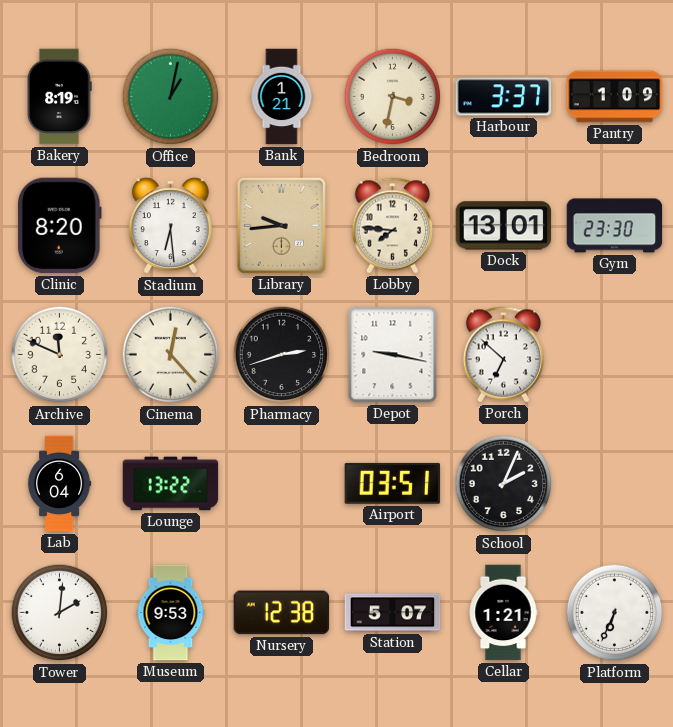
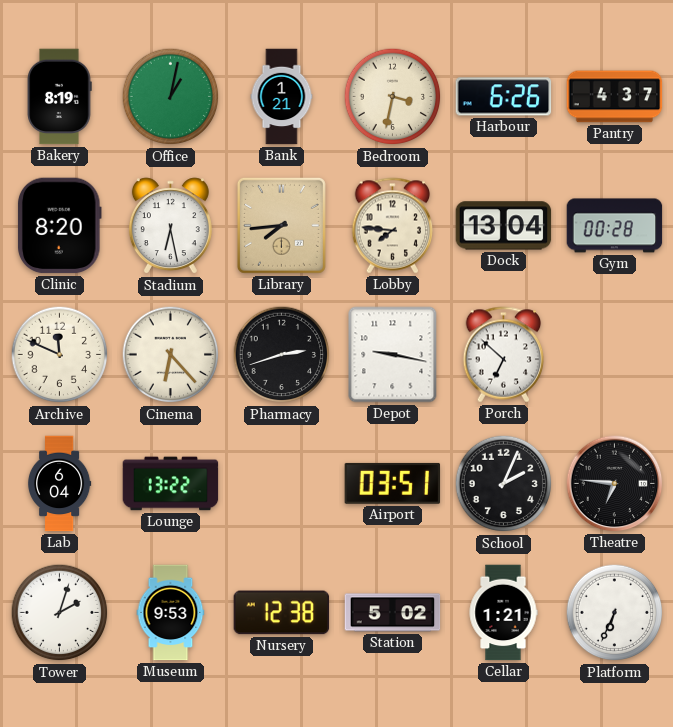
Harbour: 3:37 -> 6:26
Pantry: 1:09 -> 4:37
Stadium: 6:29 -> 6:28
Library: 9:44 -> 7:44
Dock: 13:01 -> 13:04
Gym: 23:30 -> 00:28
Cinema: 12:23 -> 6:23
Theatre: none -> 6:46
Tower: 2:01 -> 2:03
Station: 5:07 -> 5:02
